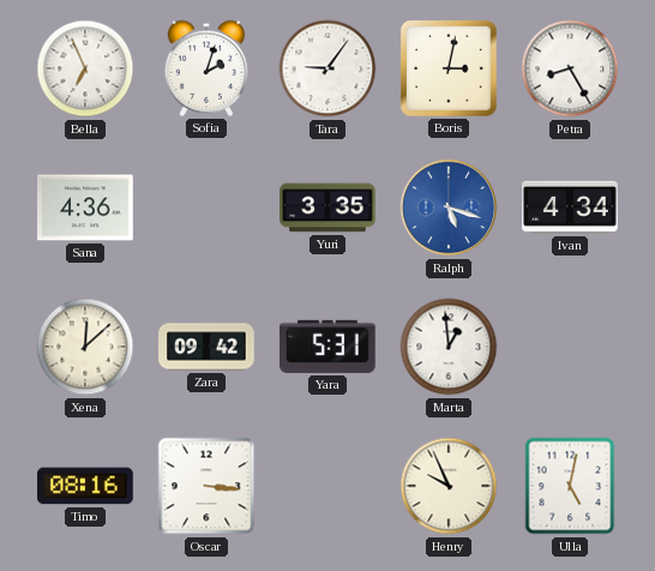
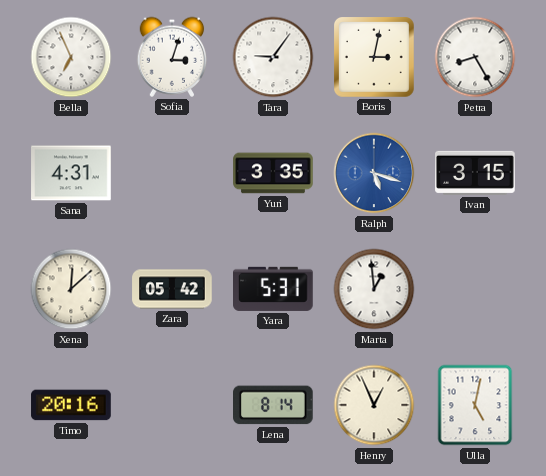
Sofia: 2:03 -> 3:03
Sana: 4:36 -> 4:31
Ivan: 4:34 -> 3:15
Zara: 09:42 -> 05:42
Timo: 08:16 -> 20:16
Oscar: 3:16 -> none
Lena: none -> 8:14
Henry: 9:56 -> 12:56
